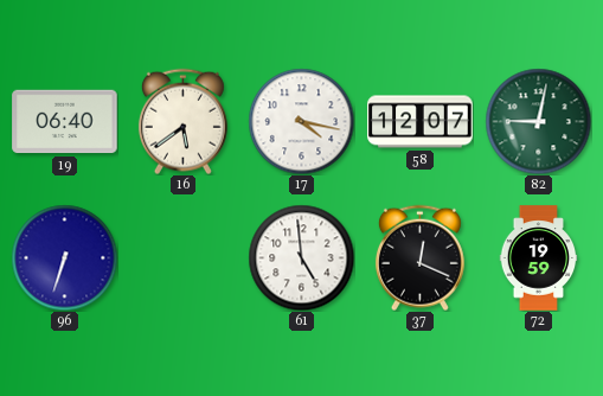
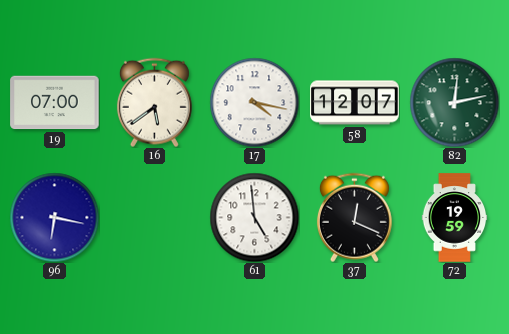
19: 06:40 -> 07:00
82: 9:02 -> 12:13
96: 6:33 -> 6:17
